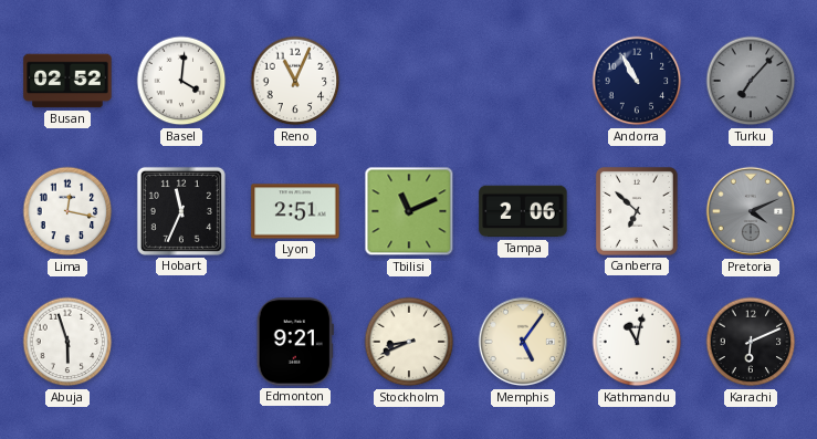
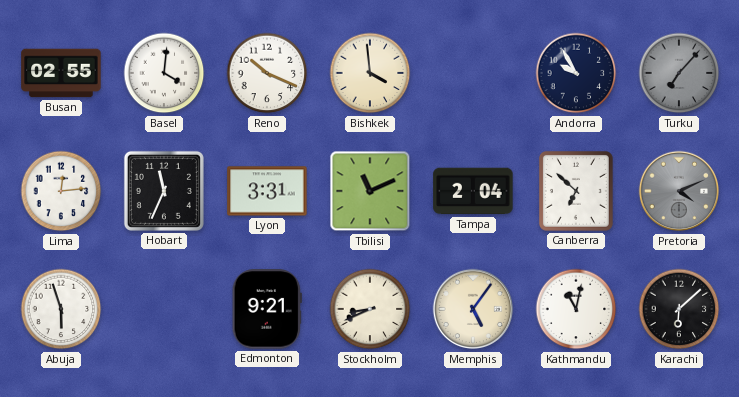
Busan: 02:52 -> 02:55
Reno: 11:04 -> 10:19
Bishkek: none -> 3:59
Andorra: 10:55 -> 9:55
Lima: 12:17 -> 12:14
Lyon: 2:51 -> 3:31
Tampa: 2:06 -> 2:04
Karachi: 6:11 -> 6:08
